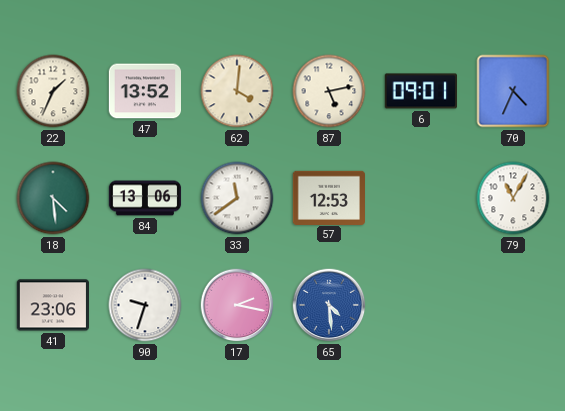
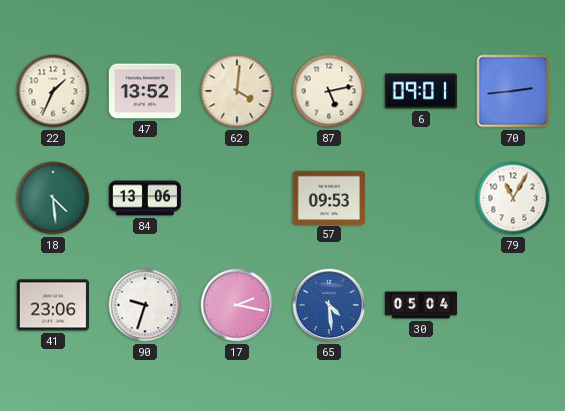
70: 4:34 -> 2:44
33: 11:39 -> none
57: 12:53 -> 09:53
30: none -> 05:04
